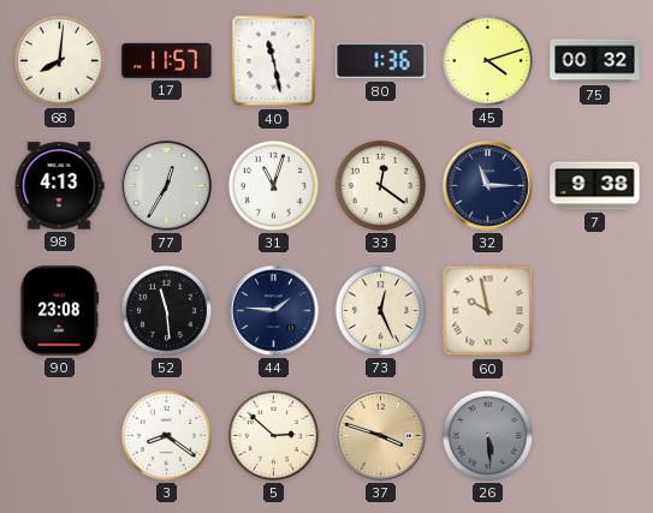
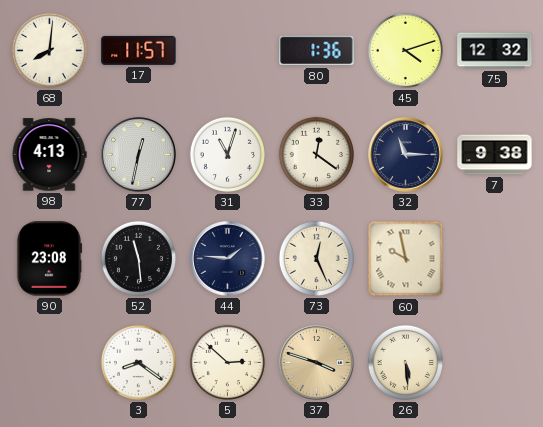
40: 11:28 -> none
75: 00:32 -> 12:32
77: 12:35 -> 12:32
26 dial: grey -> cream
